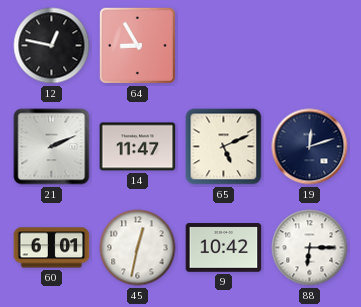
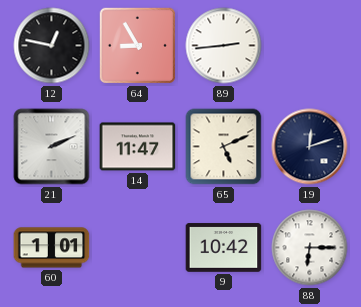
89: none -> 2:44
60: 6:01 -> 1:01
45: 12:32 -> none
